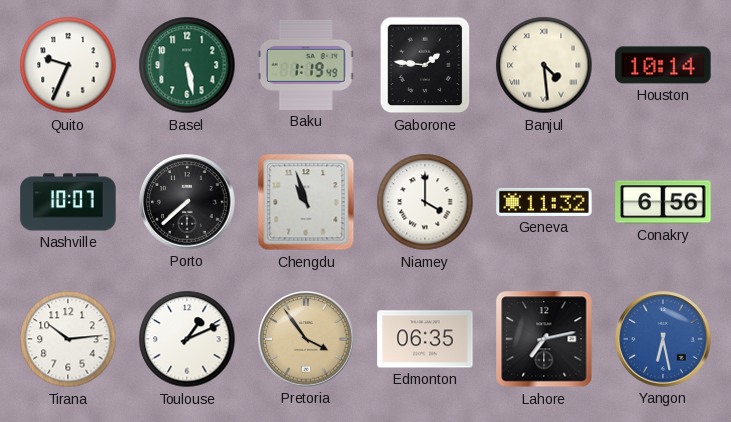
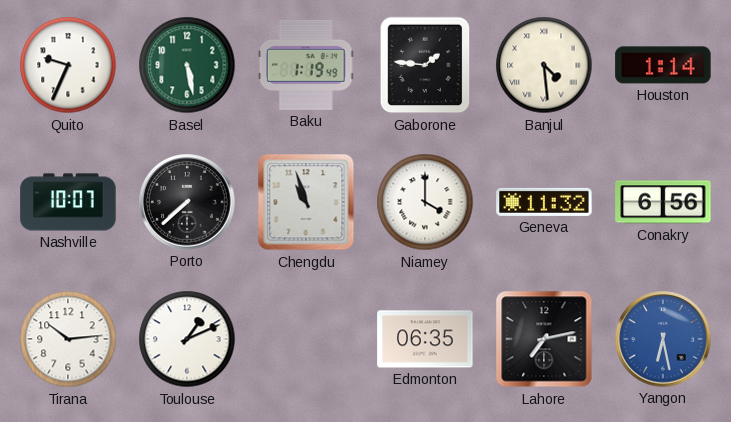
Houston: 10:14 -> 1:14
Pretoria: 3:54 -> none
